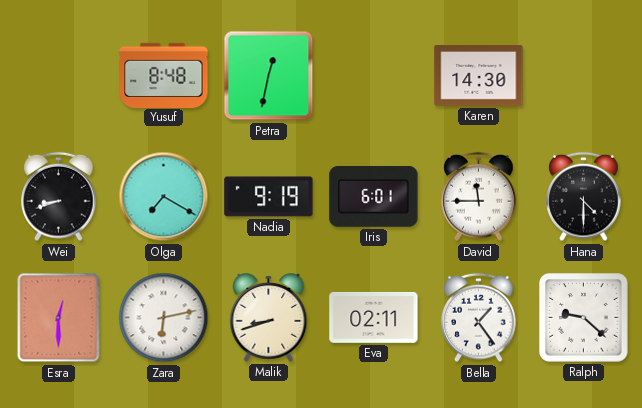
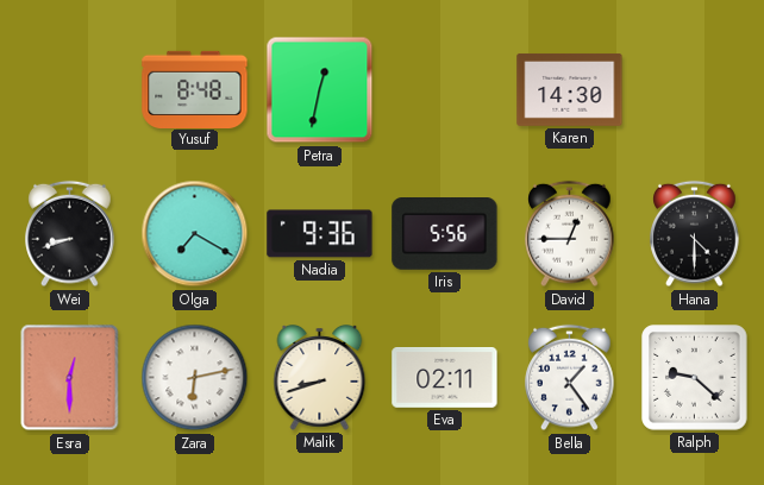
Nadia: 9:19 -> 9:36
Iris: 6:01 -> 5:56
David: 11:45 -> 12:45
